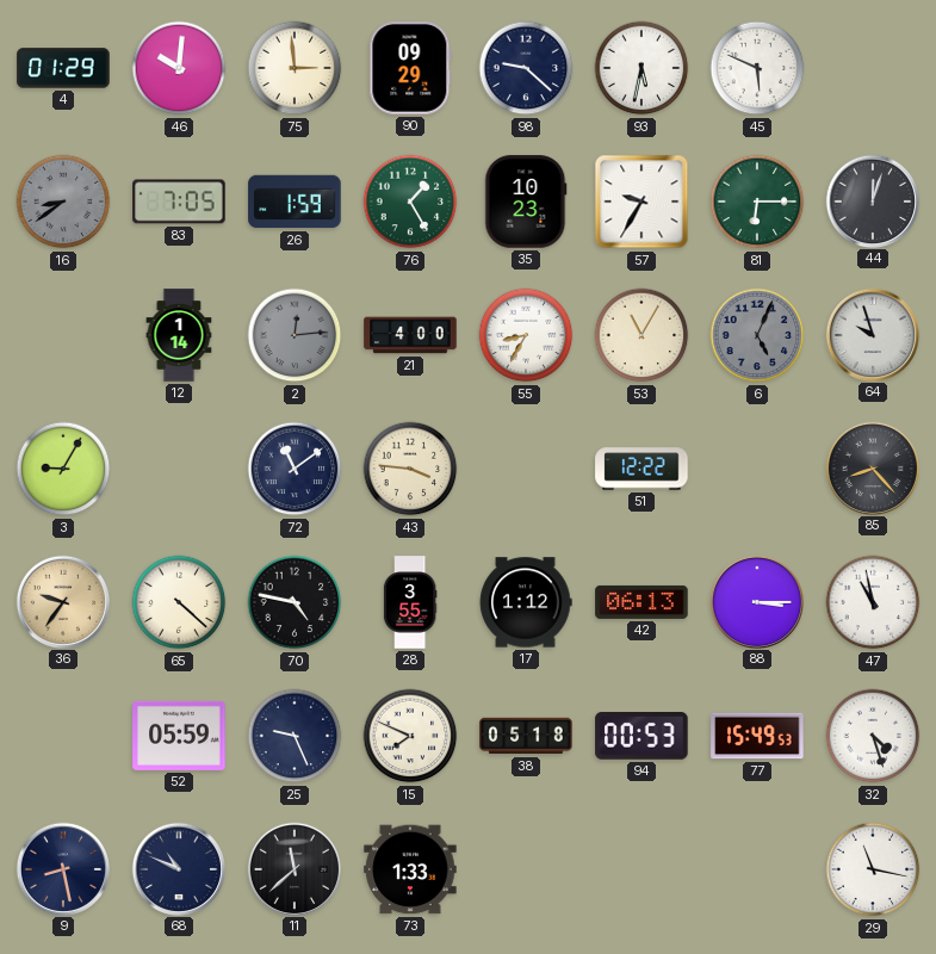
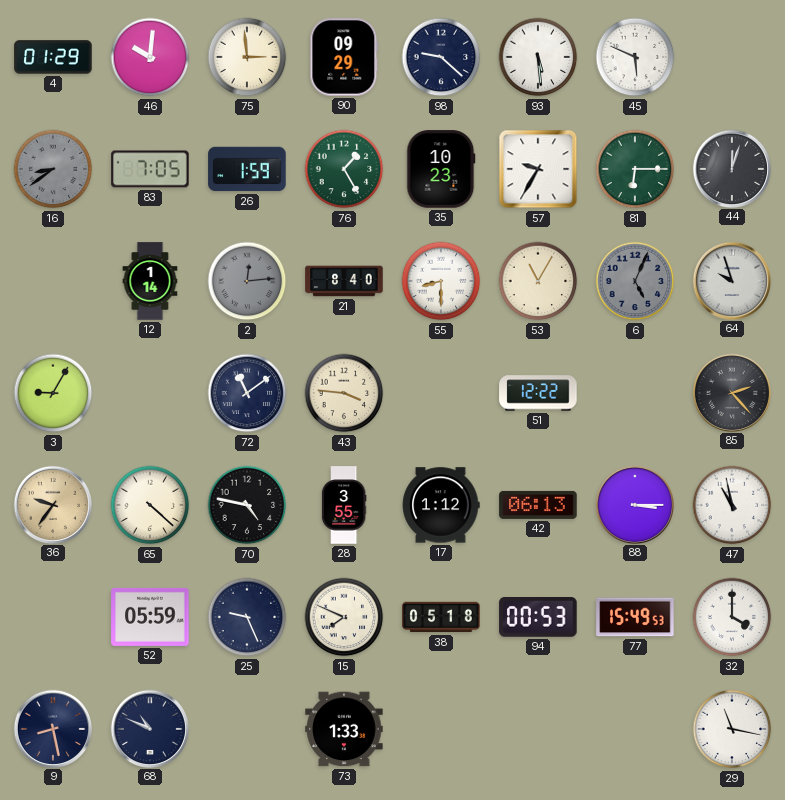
93: 5:32 -> 5:29
21: 4:00 -> 8:40
55: 8:35 -> 8:30
85: 8:23 -> 2:23
32: 4:27 -> 4:00
11: 11:38 -> none
